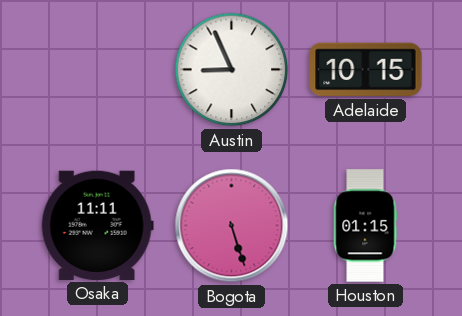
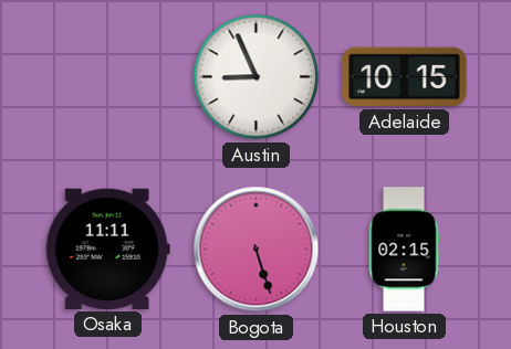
Houston: 01:15 -> 02:15
